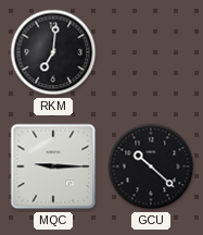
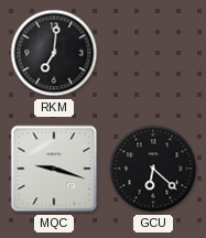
MQC: 9:15 -> 9:18
GCU: 10:22 -> 6:22
